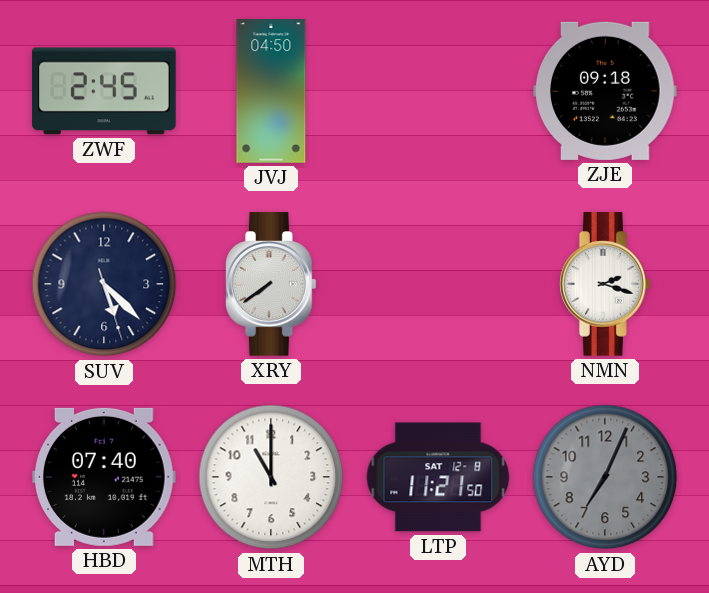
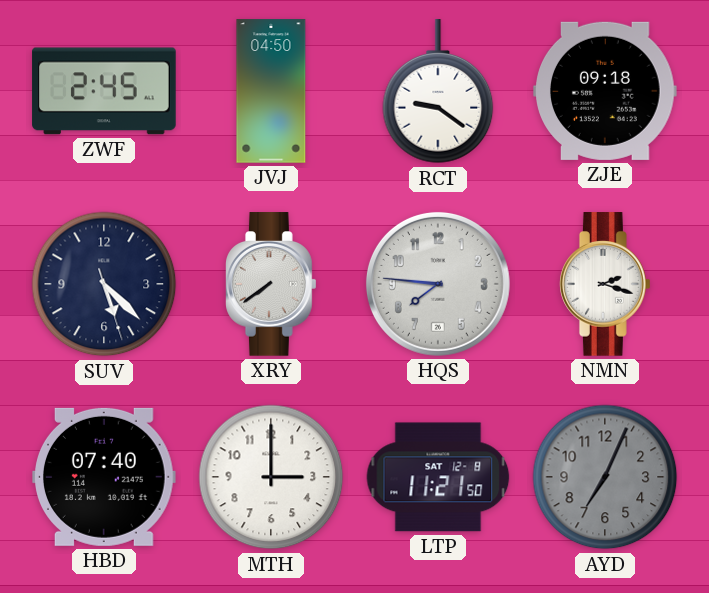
RCT: none -> 9:21
HQS: none -> 7:46
MTH: 11:00 -> 3:00
